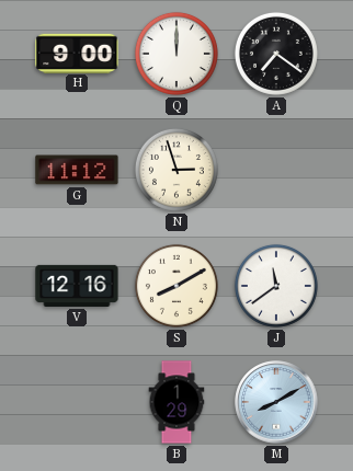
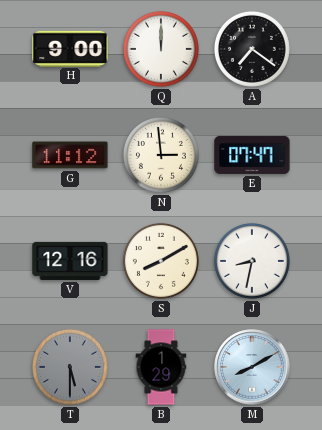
N: 2:57 -> 2:59
E: none -> 07:47
J: 11:39 -> 8:32
T: none -> 5:30
